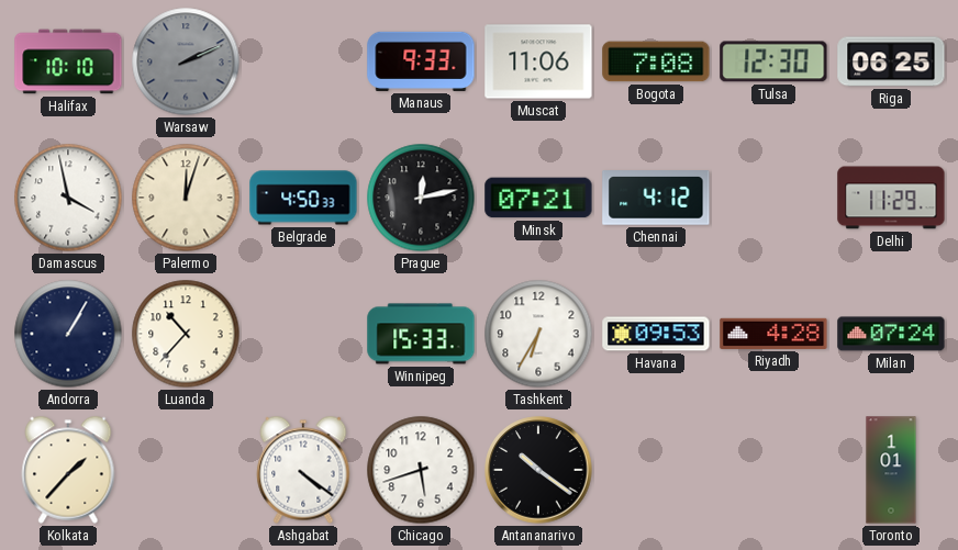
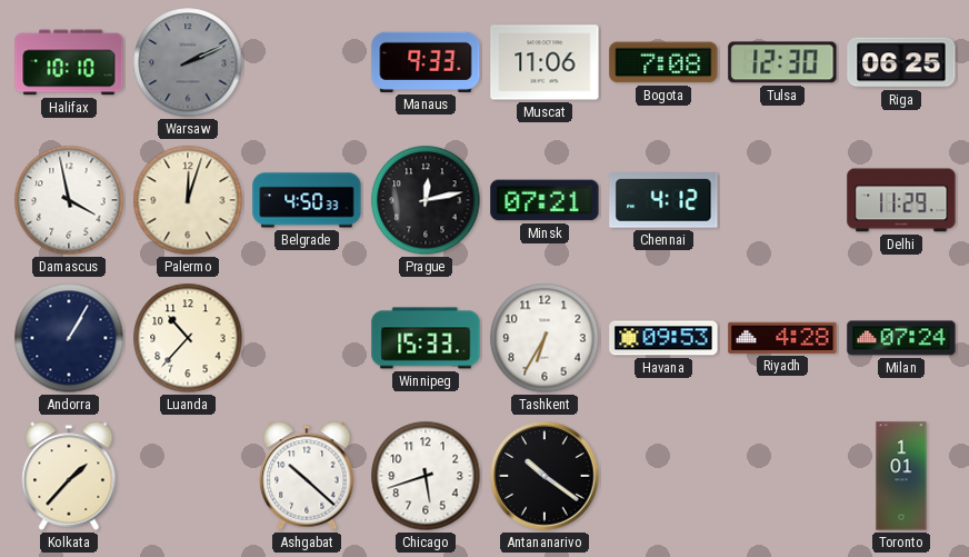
Ashgabat: 4:21 -> 10:22
